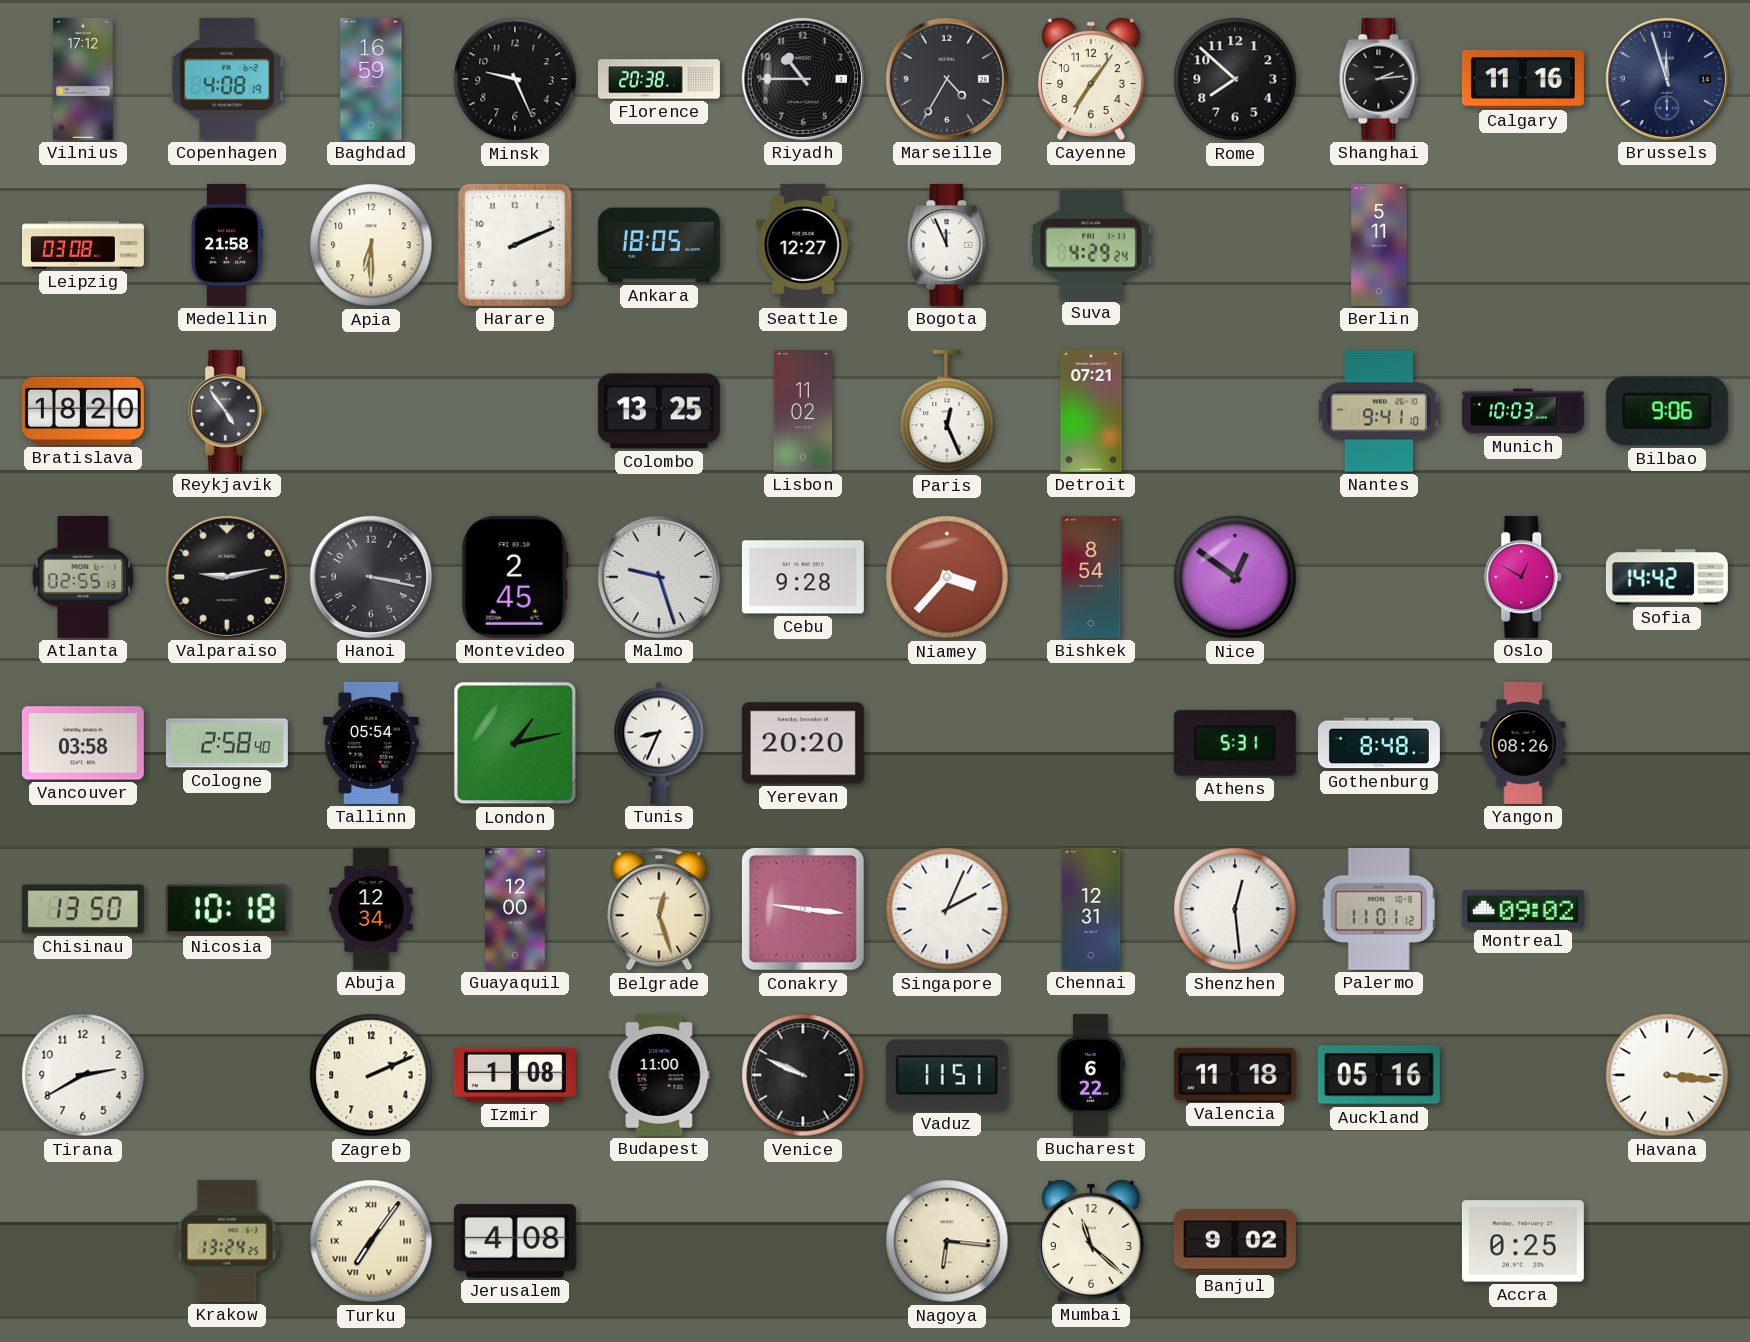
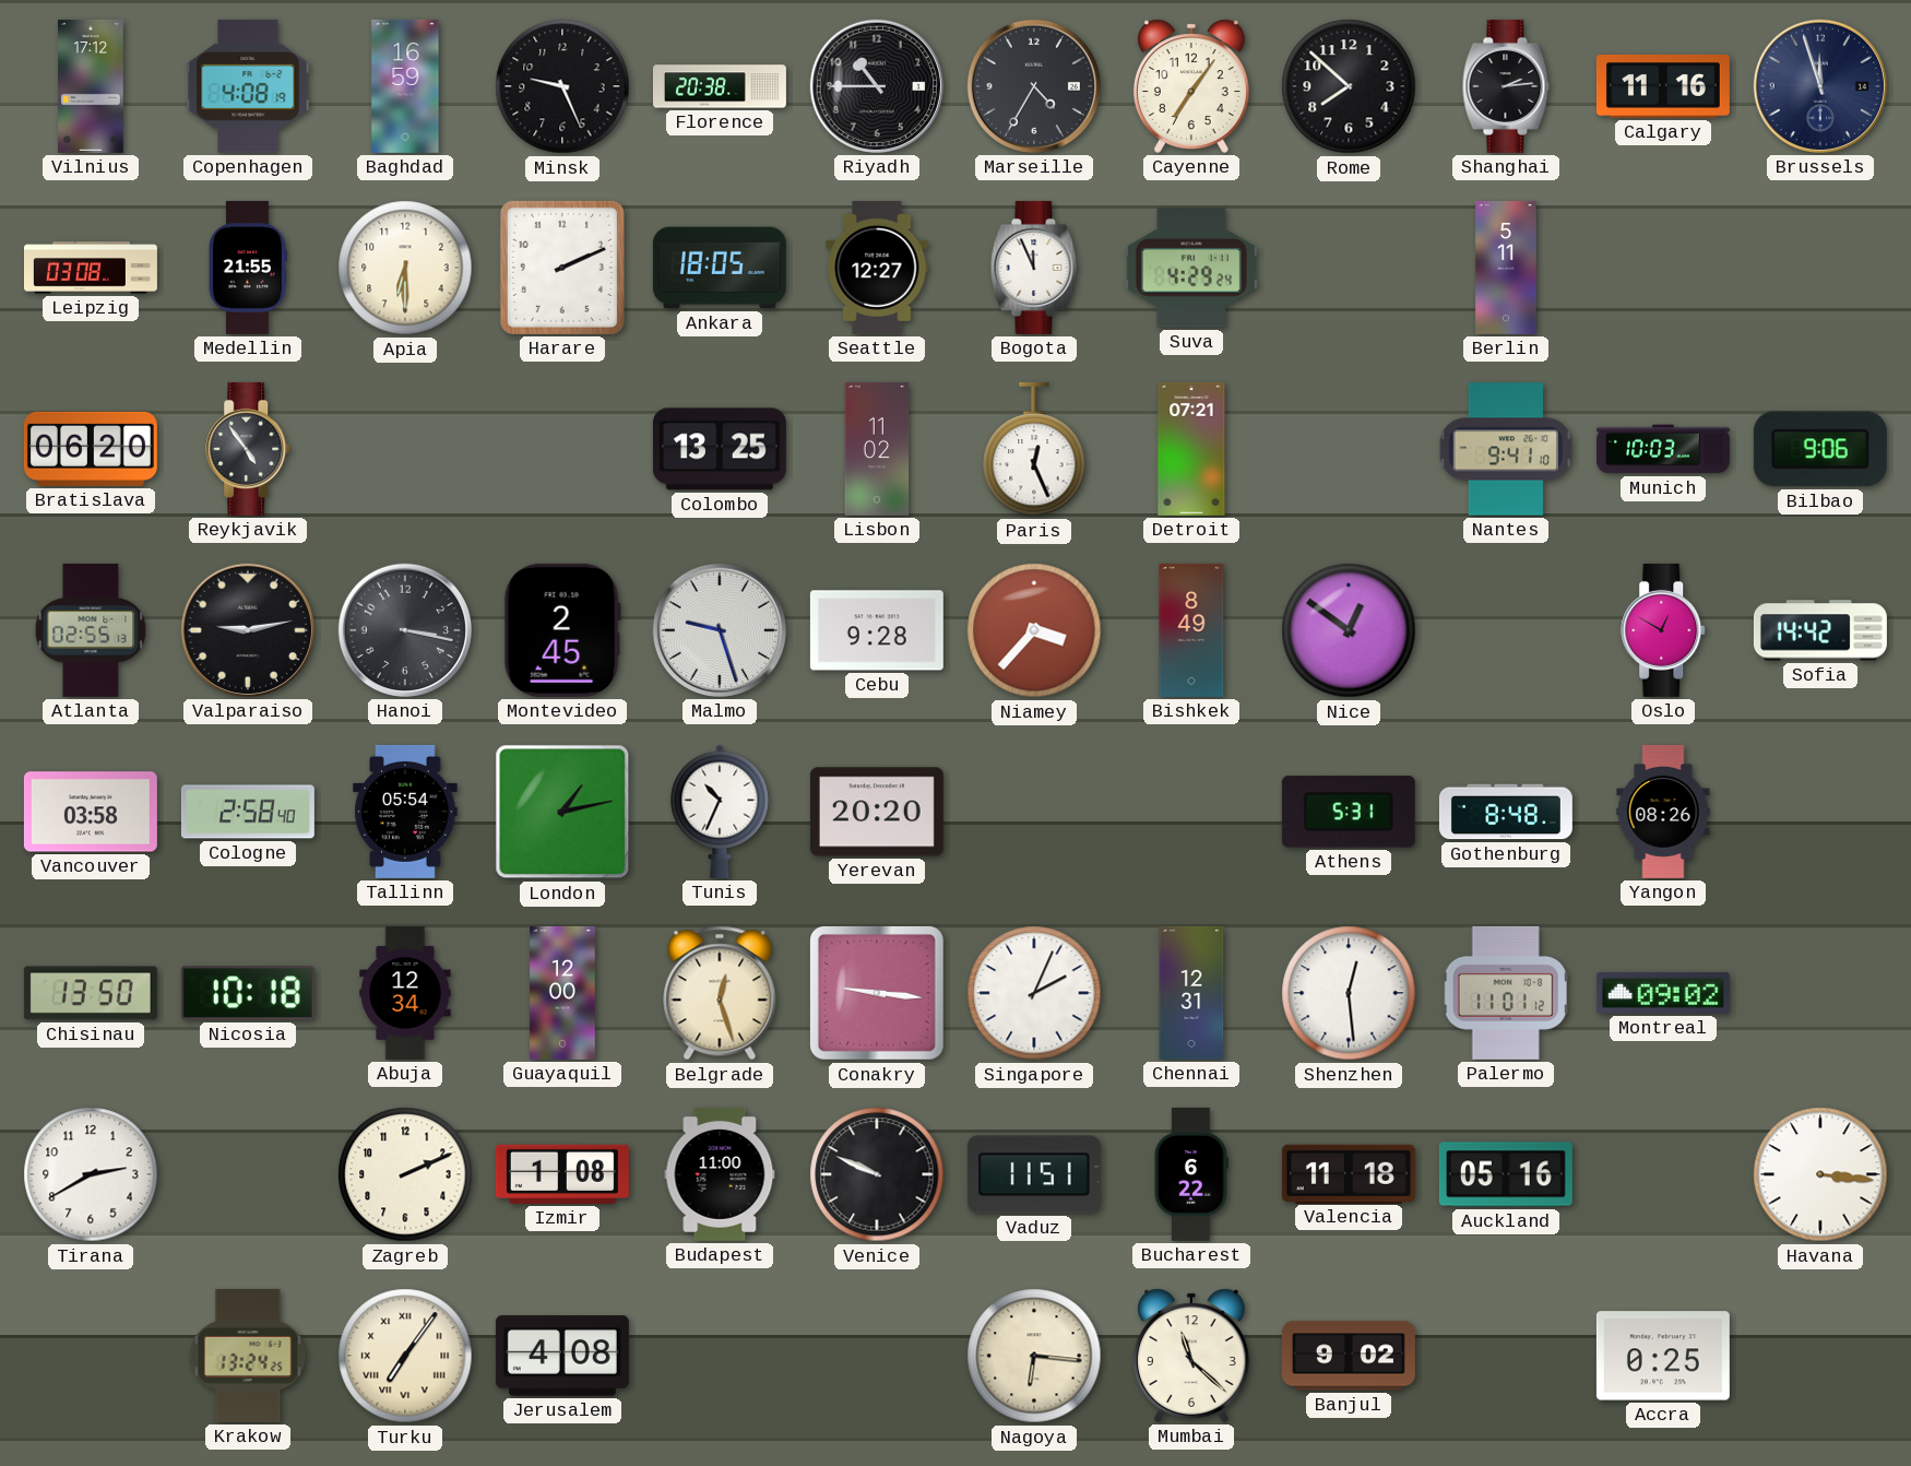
Medellin: 21:58 -> 21:55
Bratislava: 18:20 -> 06:20
Bishkek: 8:54 -> 8:49
Tunis: 8:34 -> 10:34
